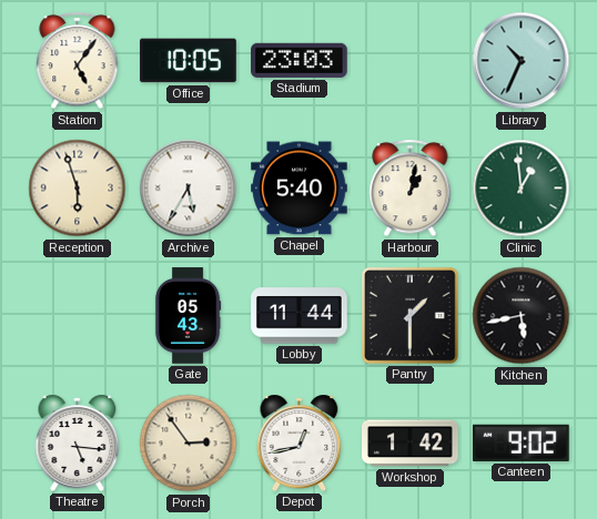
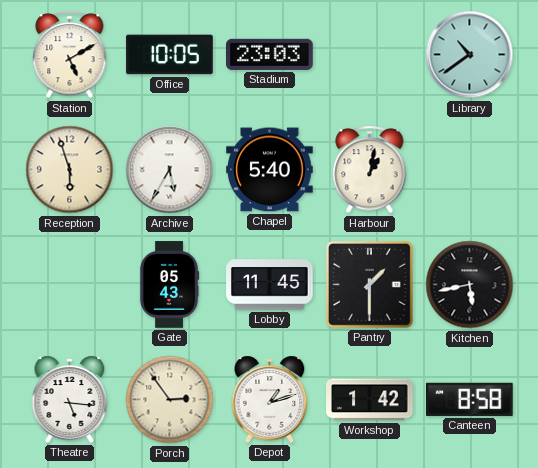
Station: 5:06 -> 5:10
Library: 10:34 -> 10:39
Clinic: 12:59 -> none
Lobby: 11:44 -> 11:45
Depot: 12:43 -> 1:12
Canteen: 9:02 -> 8:58
